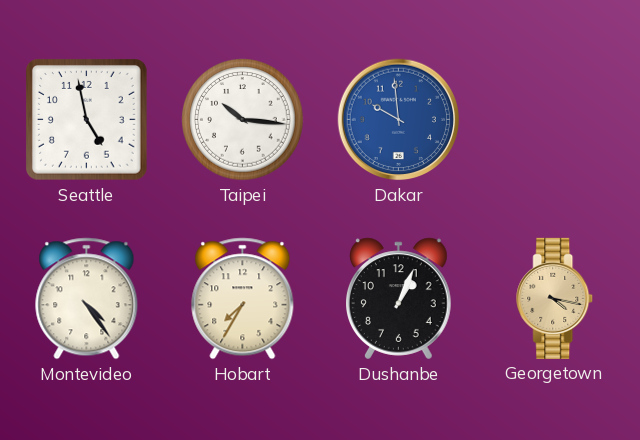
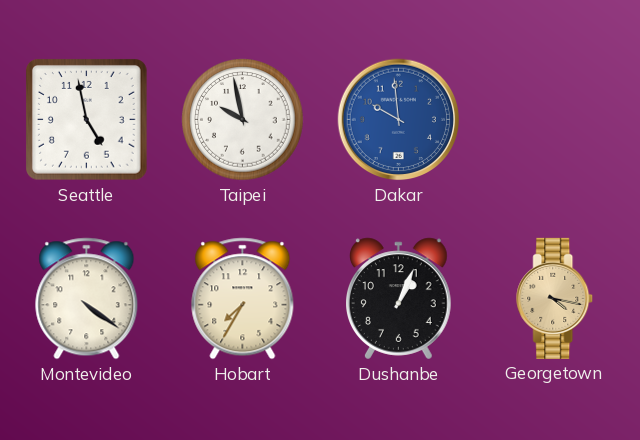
Taipei: 10:16 -> 9:58
Montevideo: 4:24 -> 4:21
